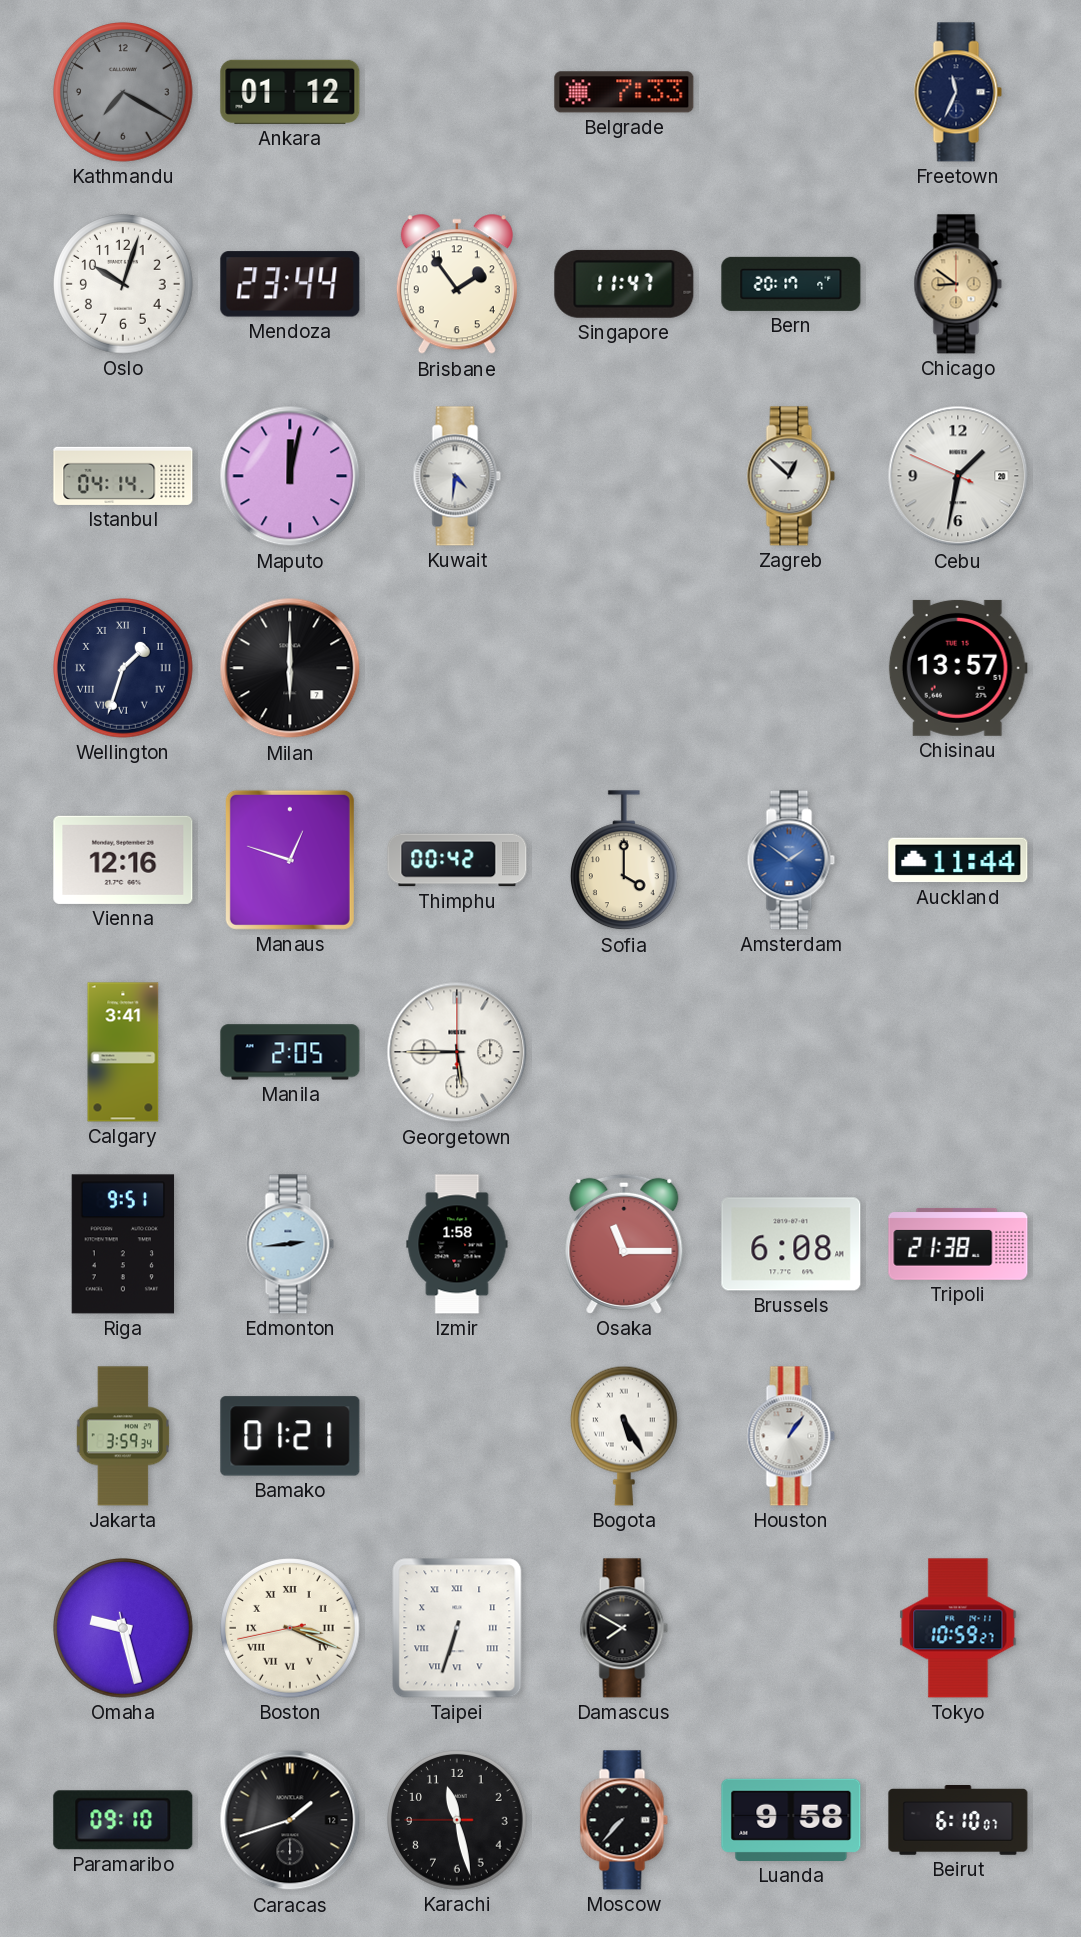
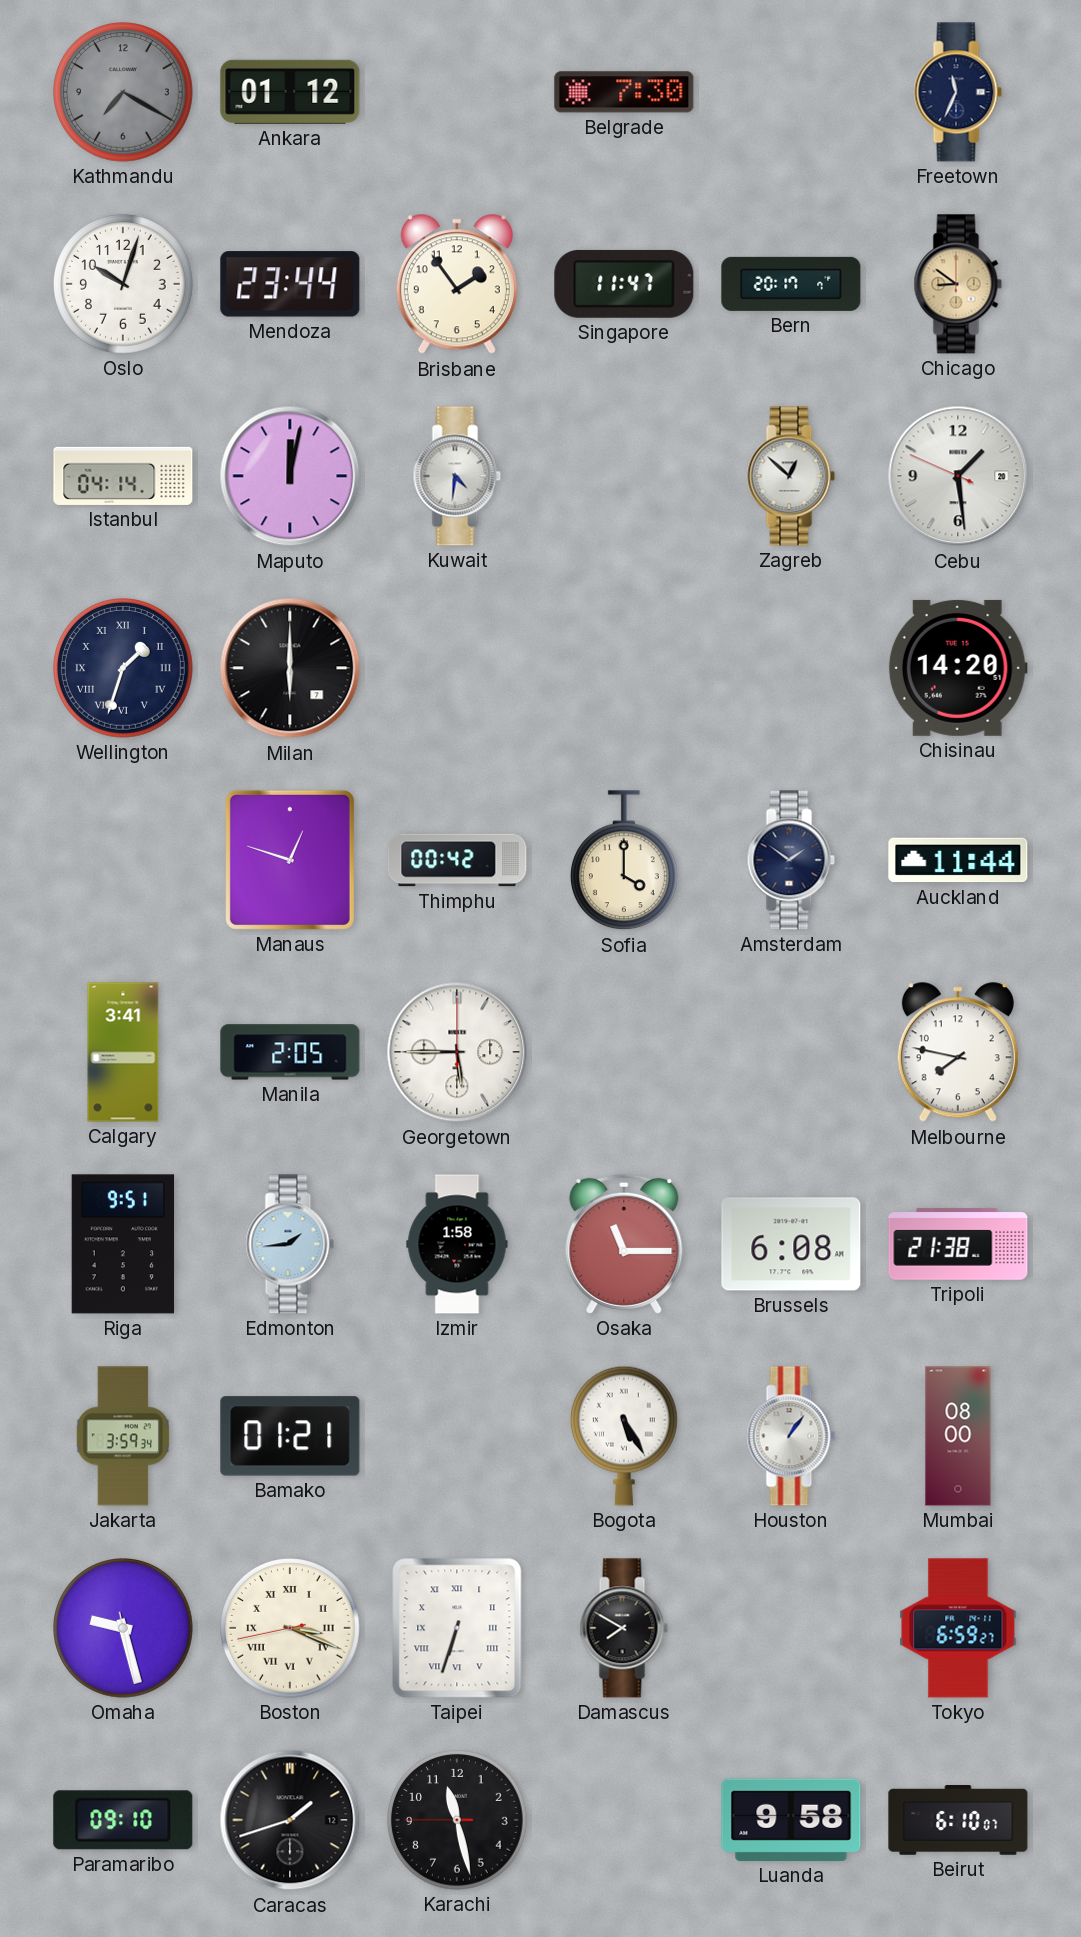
Belgrade: 7:33 -> 7:30
Cebu: 1:31 -> 1:28
Chisinau: 13:57 -> 14:20
Vienna: 12:16 -> none
Amsterdam dial: blue -> navy
Melbourne: none -> 7:47
Edmonton: 2:44 -> 1:44
Mumbai: none -> 08:00
Tokyo: 10:59 -> 6:59
Moscow: 7:37 -> none
